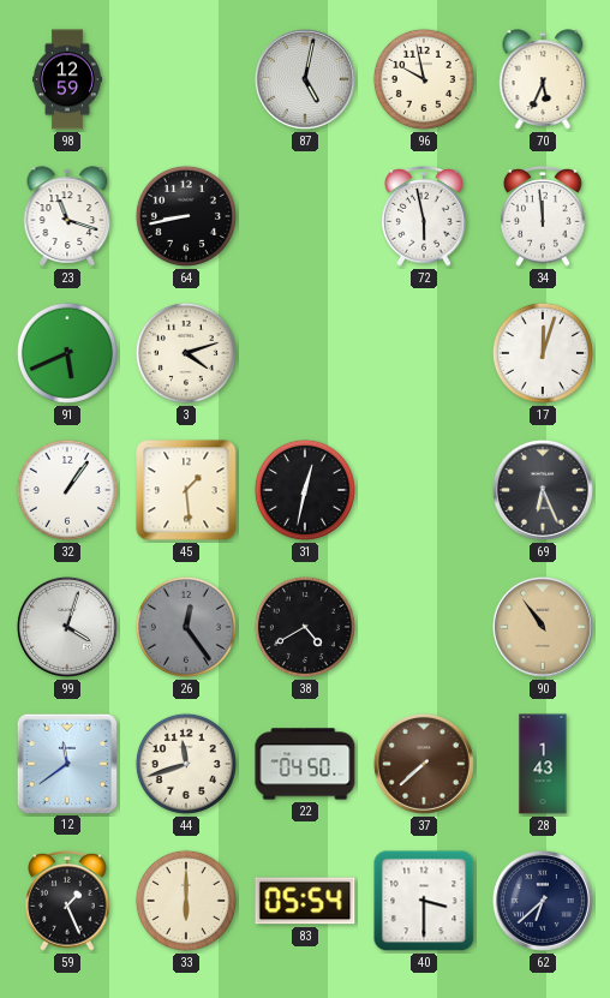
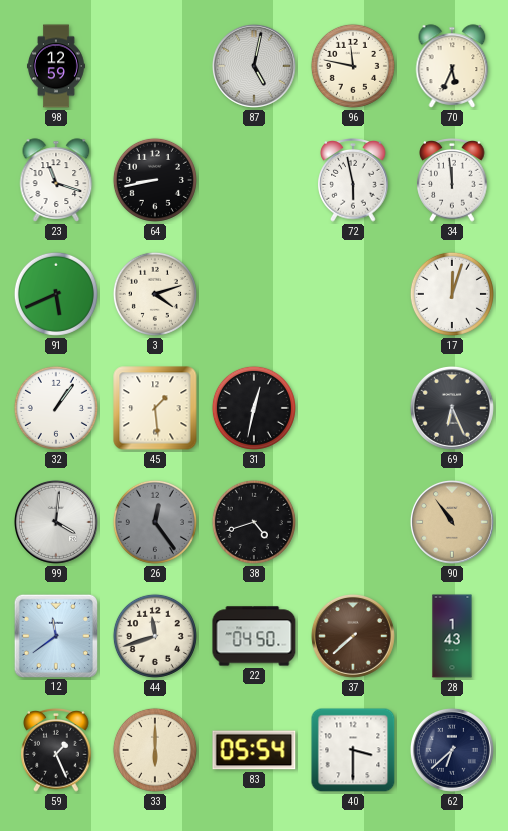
96: 9:58 -> 11:47
99: 4:03 -> 4:01
38: 4:40 -> 4:42
